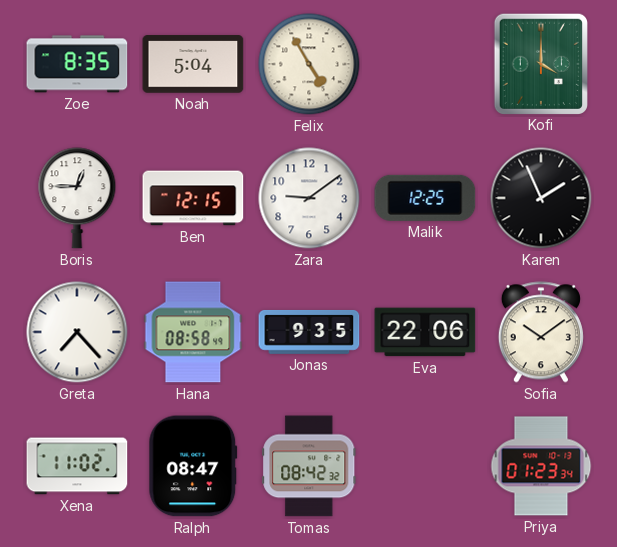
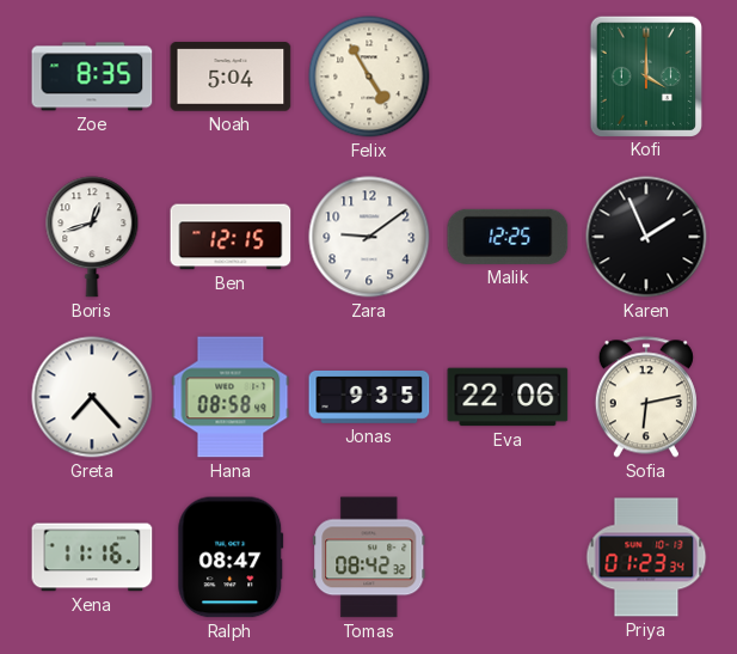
Boris: 12:45 -> 12:42
Sofia: 10:09 -> 6:13
Xena: 11:02 -> 11:16
